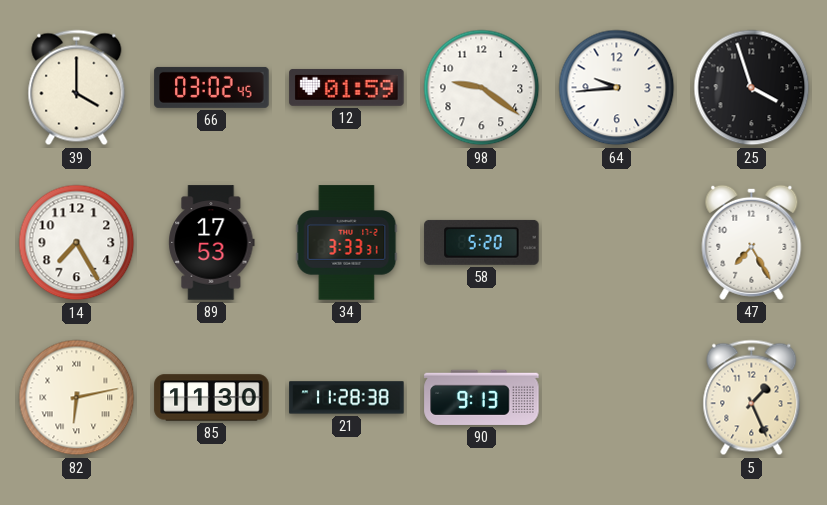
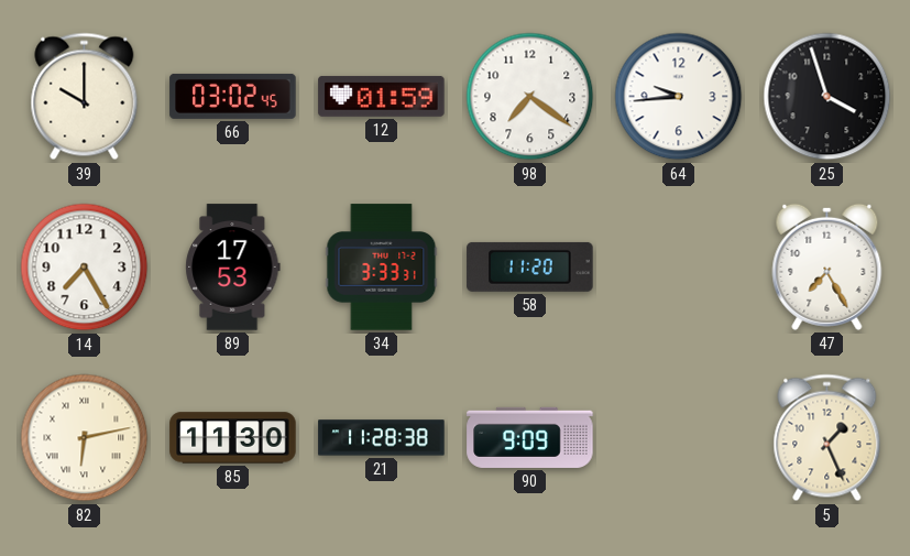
39: 4:00 -> 10:00
98: 9:21 -> 7:21
58: 5:20 -> 11:20
90: 9:13 -> 9:09
